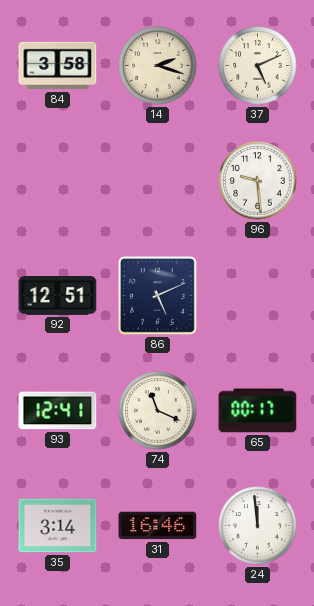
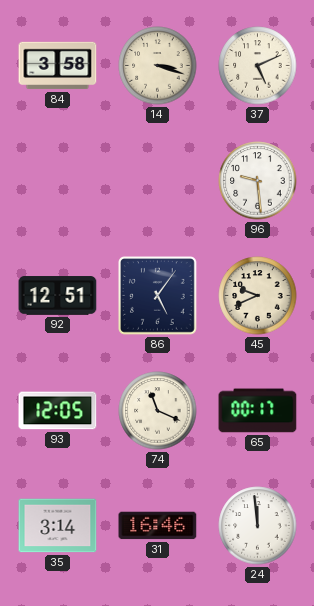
14: 2:18 -> 3:18
86: 5:11 -> 5:06
45: none -> 9:41
93: 12:41 -> 12:05
